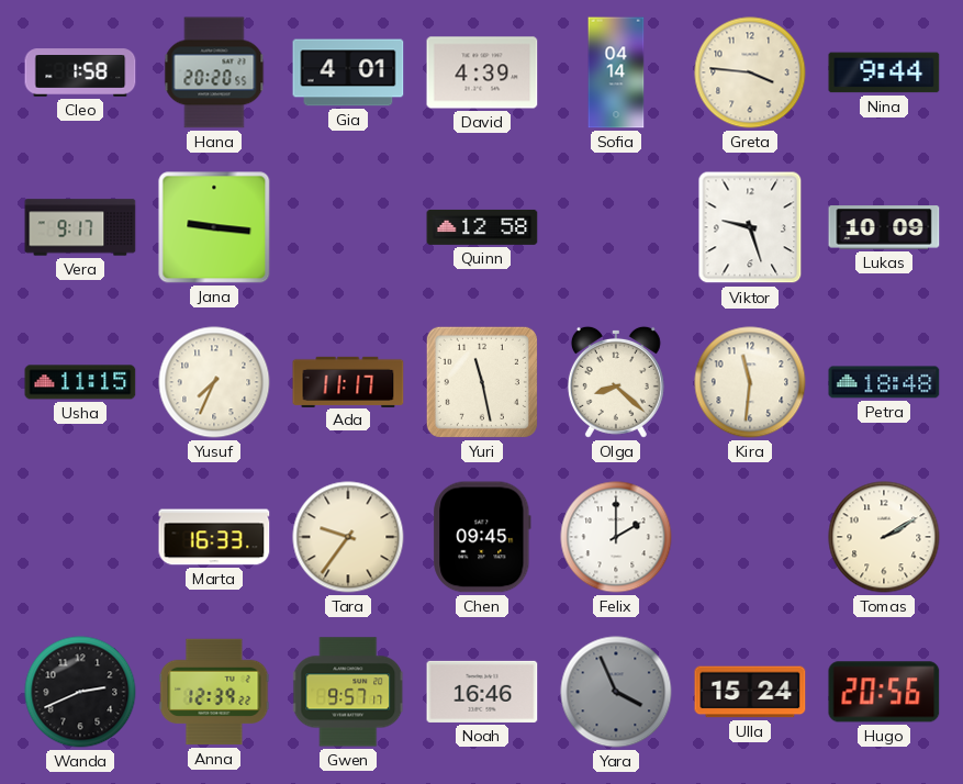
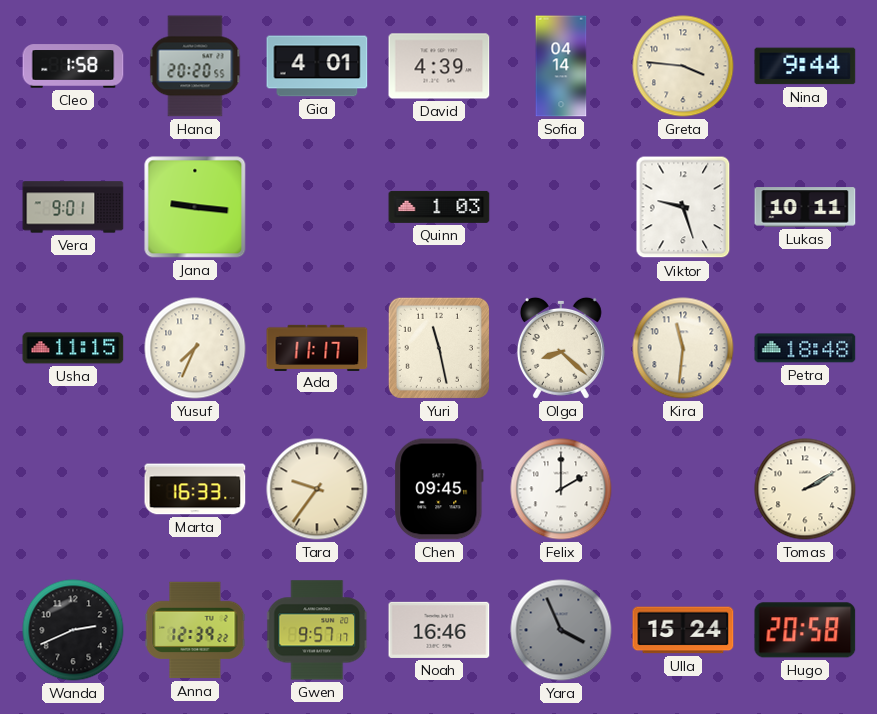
Vera: 9:17 -> 9:01
Quinn: 12:58 -> 1:03
Lukas: 10:09 -> 10:11
Hugo: 20:56 -> 20:58
